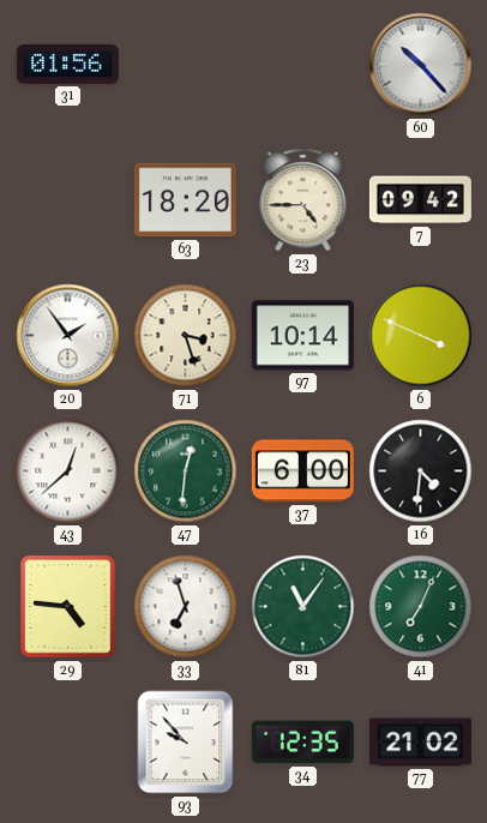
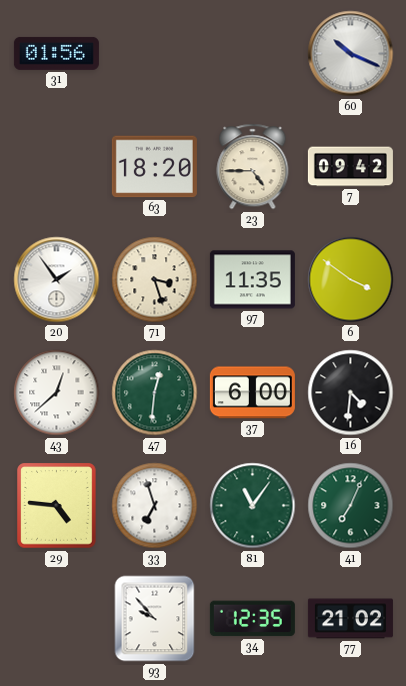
60: 10:23 -> 10:19
97: 10:14 -> 11:35
6: 3:49 -> 3:51
